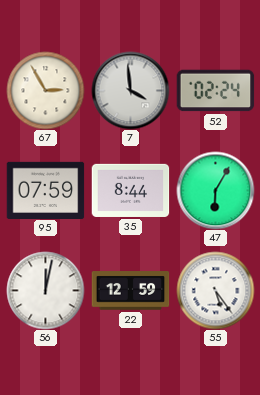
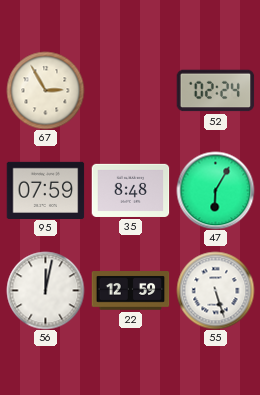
7: 3:59 -> none
35: 8:44 -> 8:48
55: 5:24 -> 5:27
